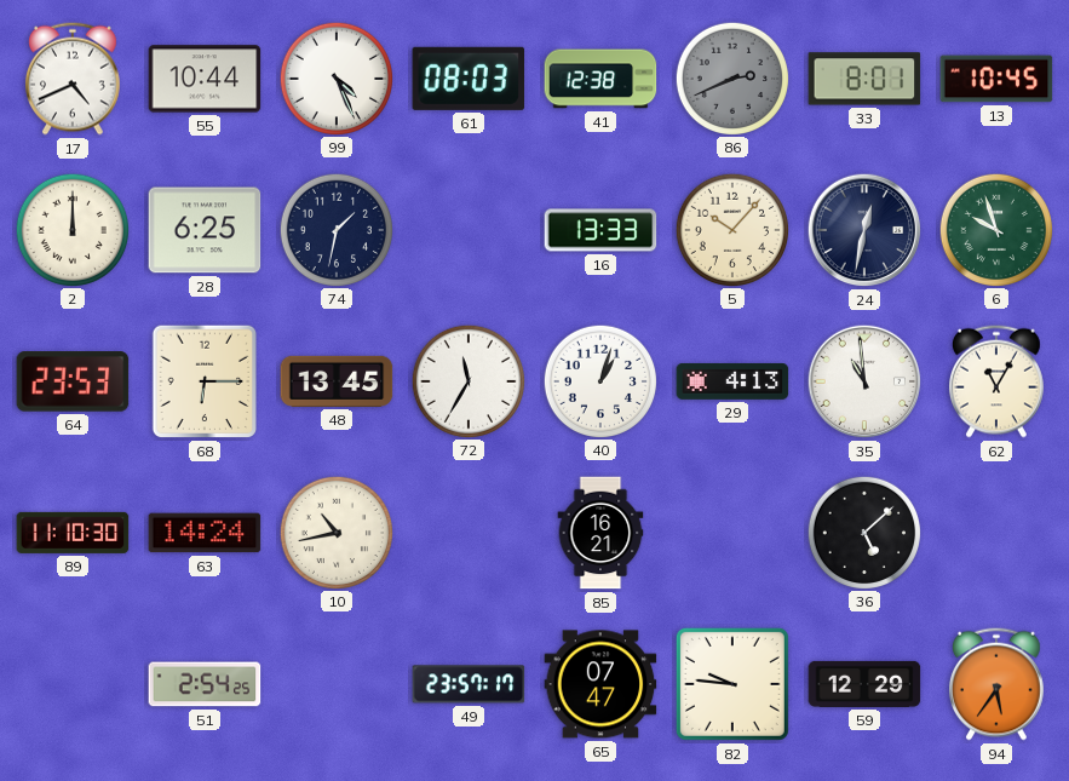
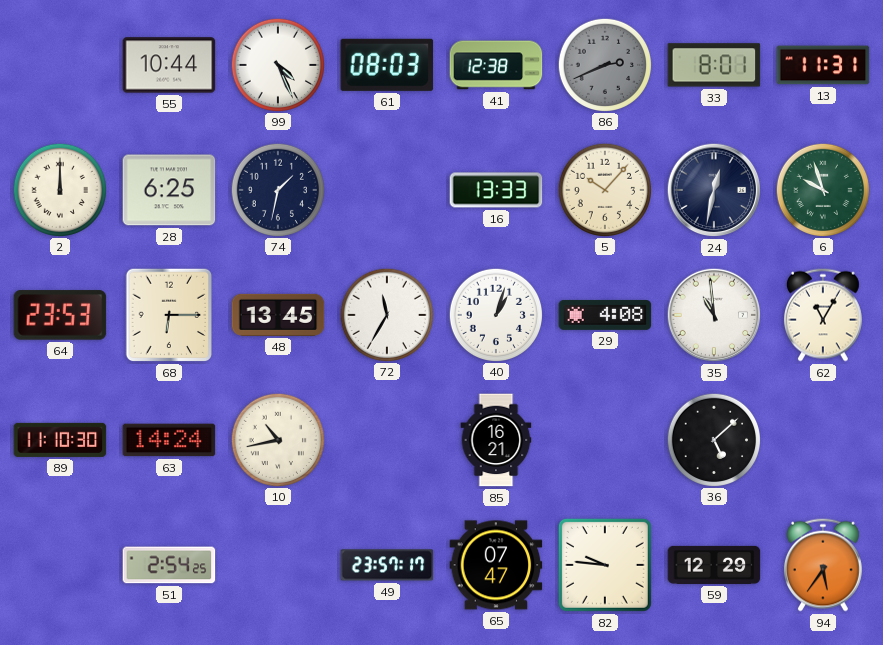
17: 4:41 -> none
13: 10:45 -> 11:31
29: 4:13 -> 4:08
